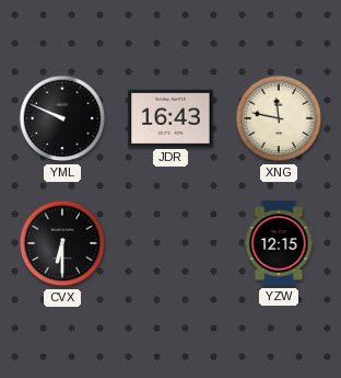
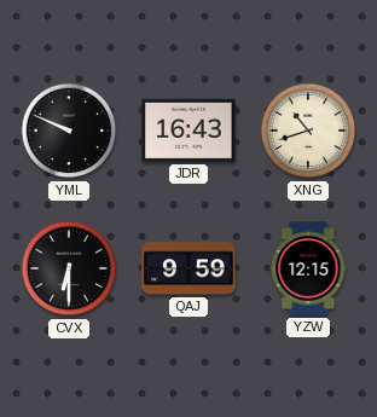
XNG: 11:47 -> 10:42
QAJ: none -> 9:59
